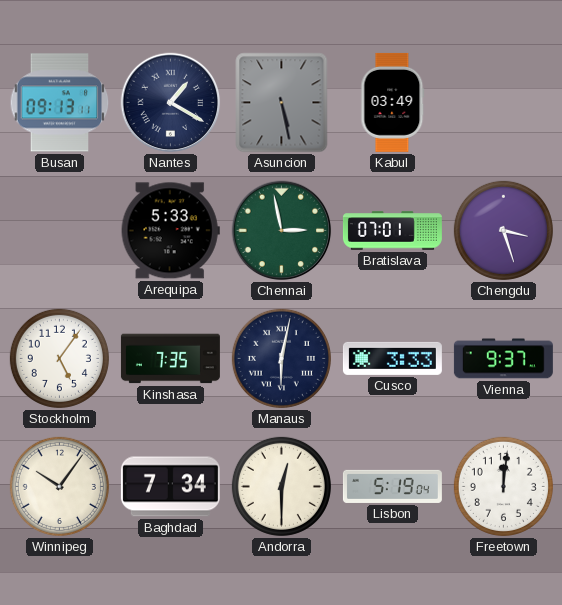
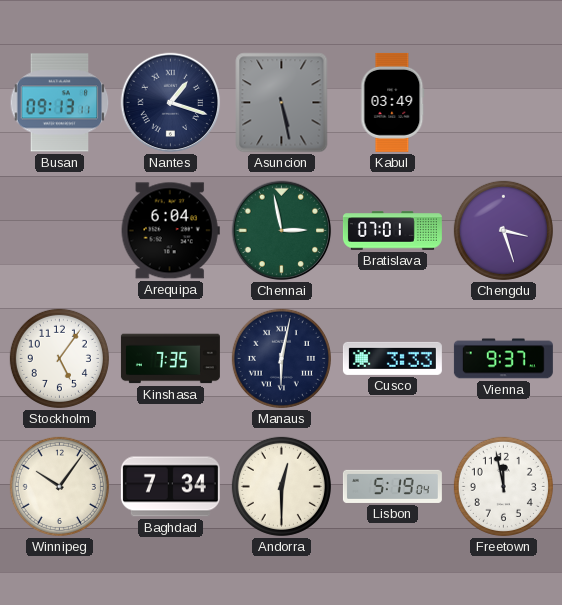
Nantes: 1:20 -> 1:18
Arequipa: 5:33 -> 6:04
Freetown: 12:01 -> 11:58
